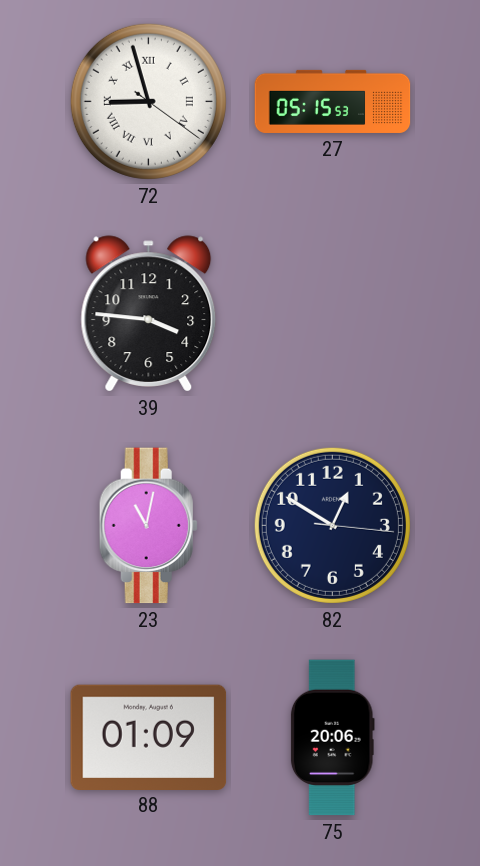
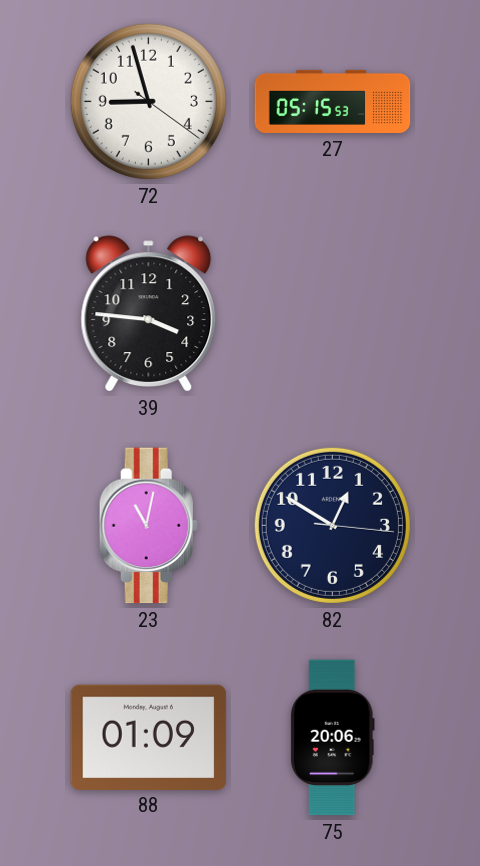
72 numerals: Roman -> Arabic
